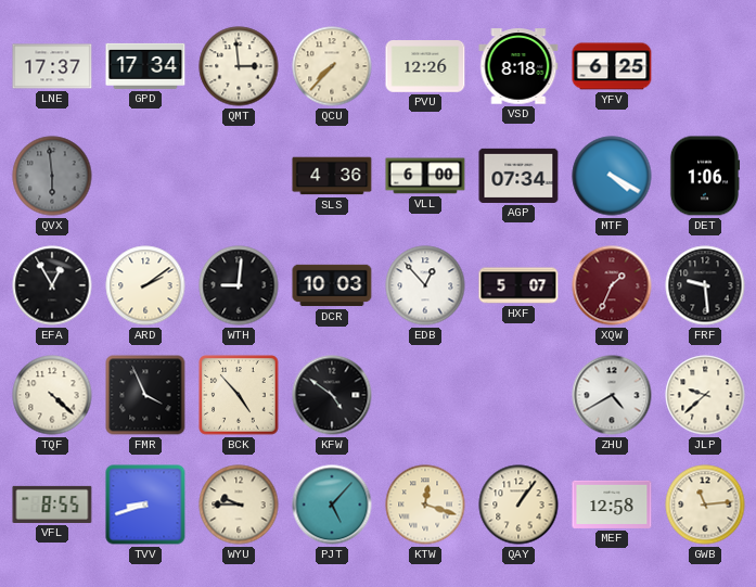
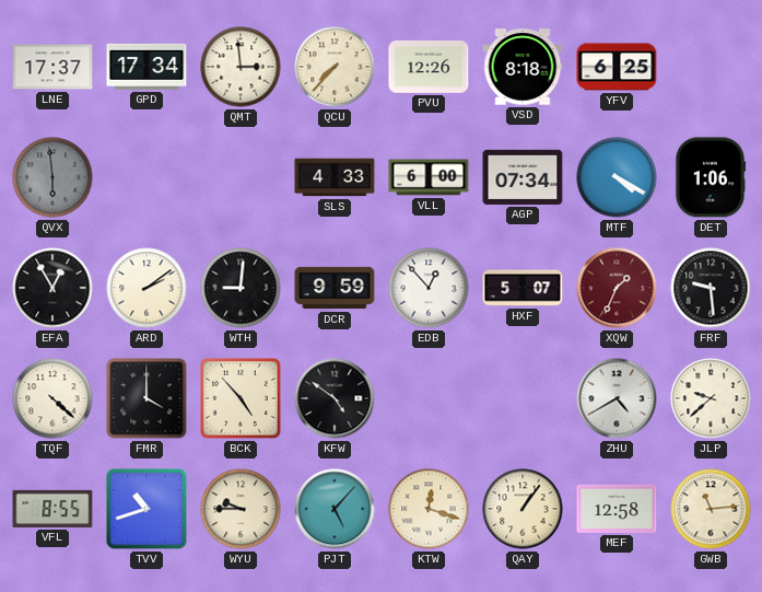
SLS: 4:36 -> 4:33
DCR: 10:03 -> 9:59
FMR: 3:56 -> 4:00
TVV: 8:42 -> 10:42
